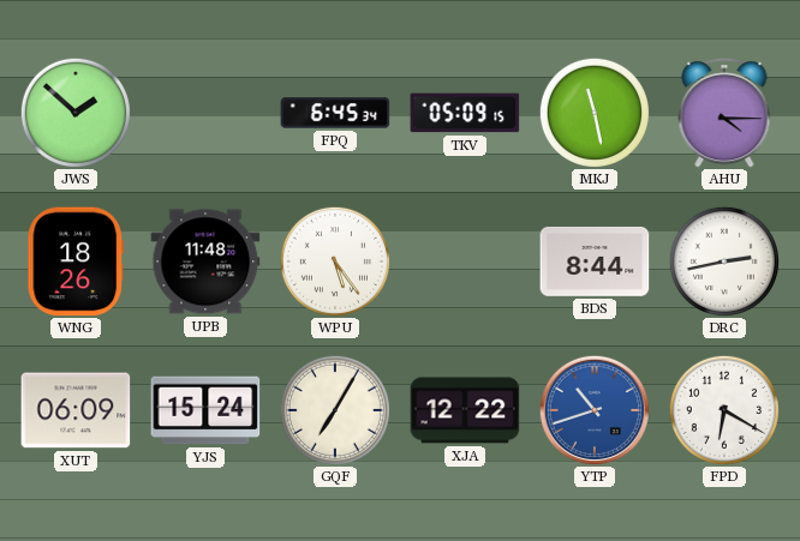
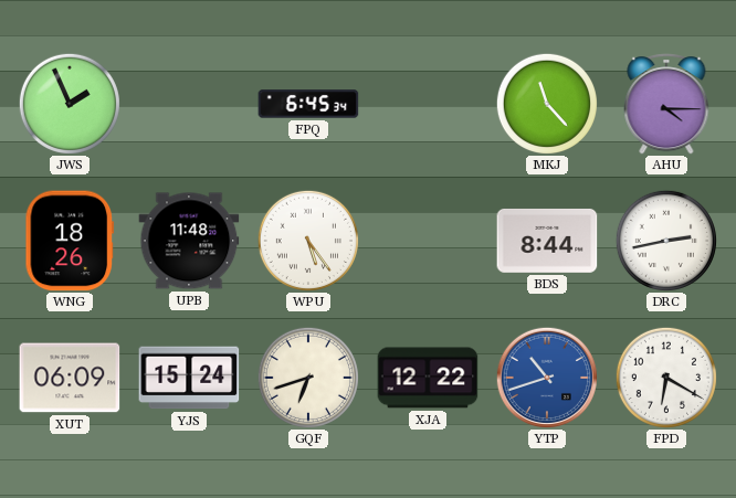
JWS: 1:52 -> 1:56
TKV: 05:09 -> none
MKJ: 11:28 -> 11:23
GQF: 7:05 -> 6:42
